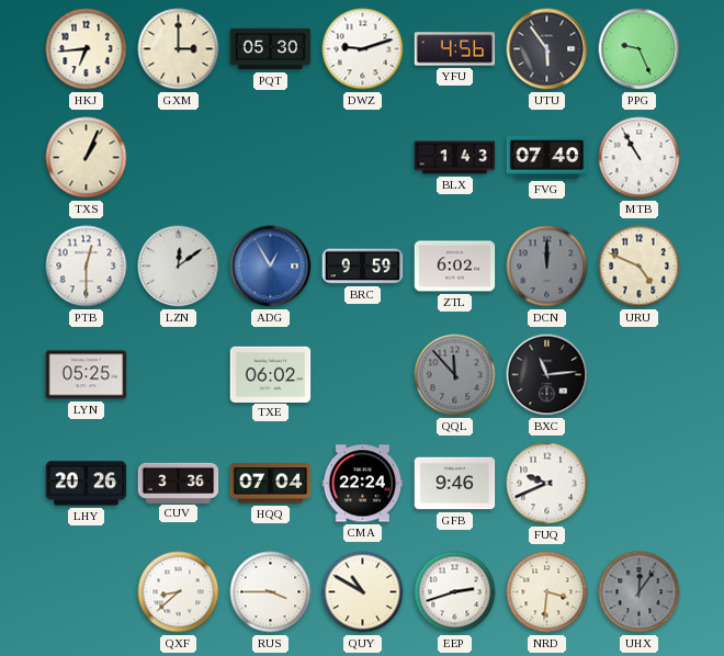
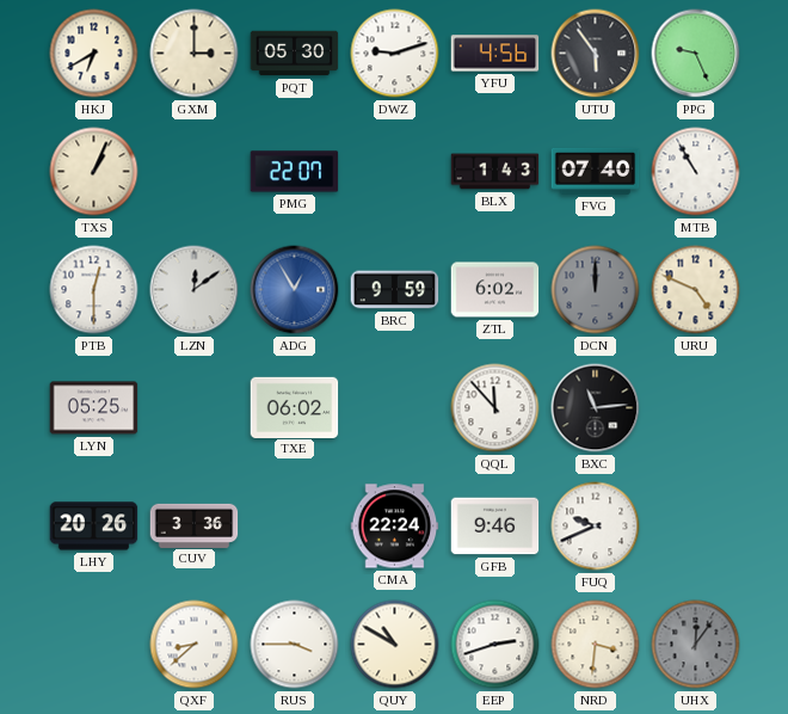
HKJ: 6:44 -> 6:40
PMG: none -> 22:07
QQL dial: grey -> white
HQQ: 07:04 -> none
